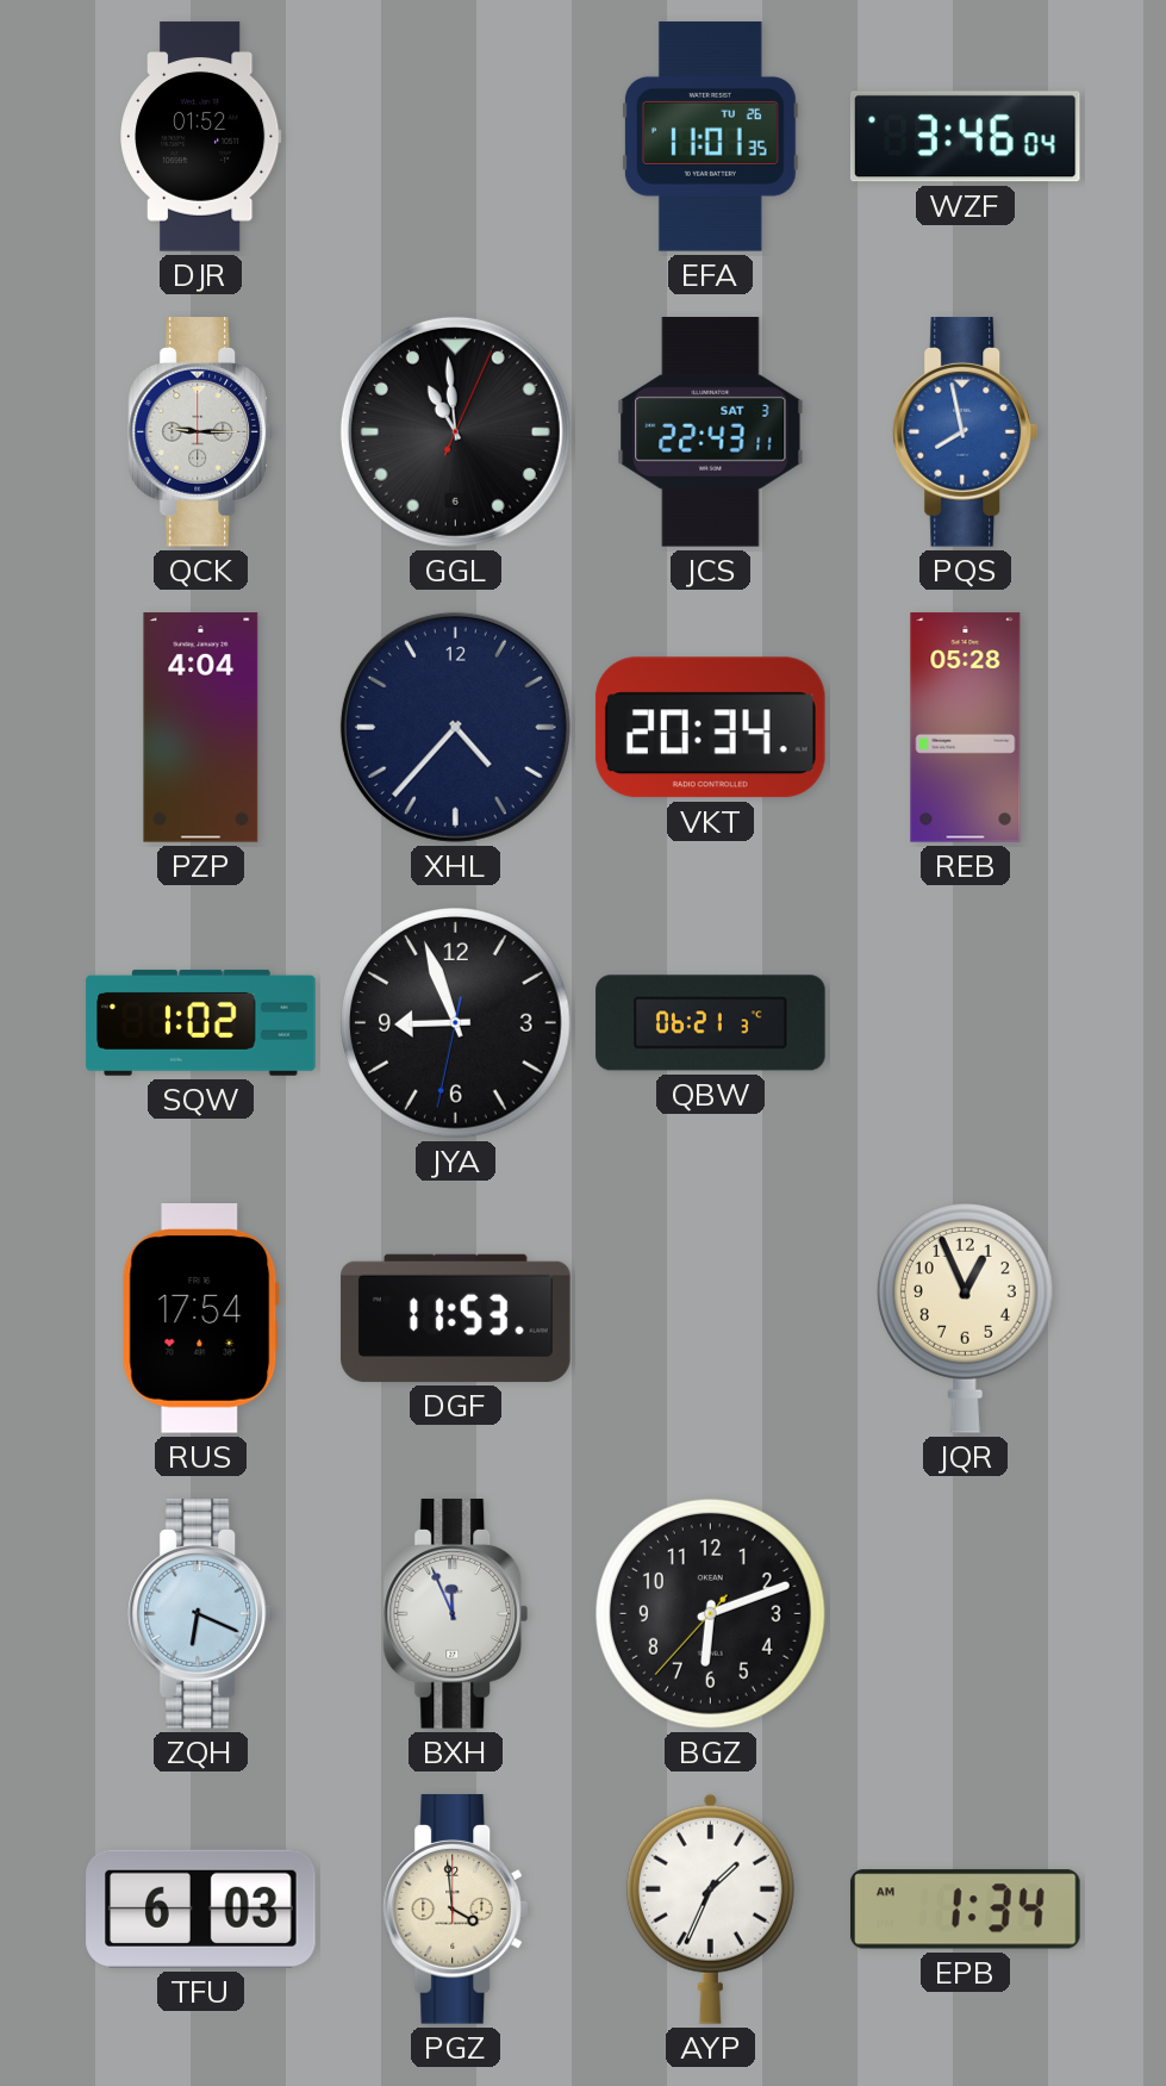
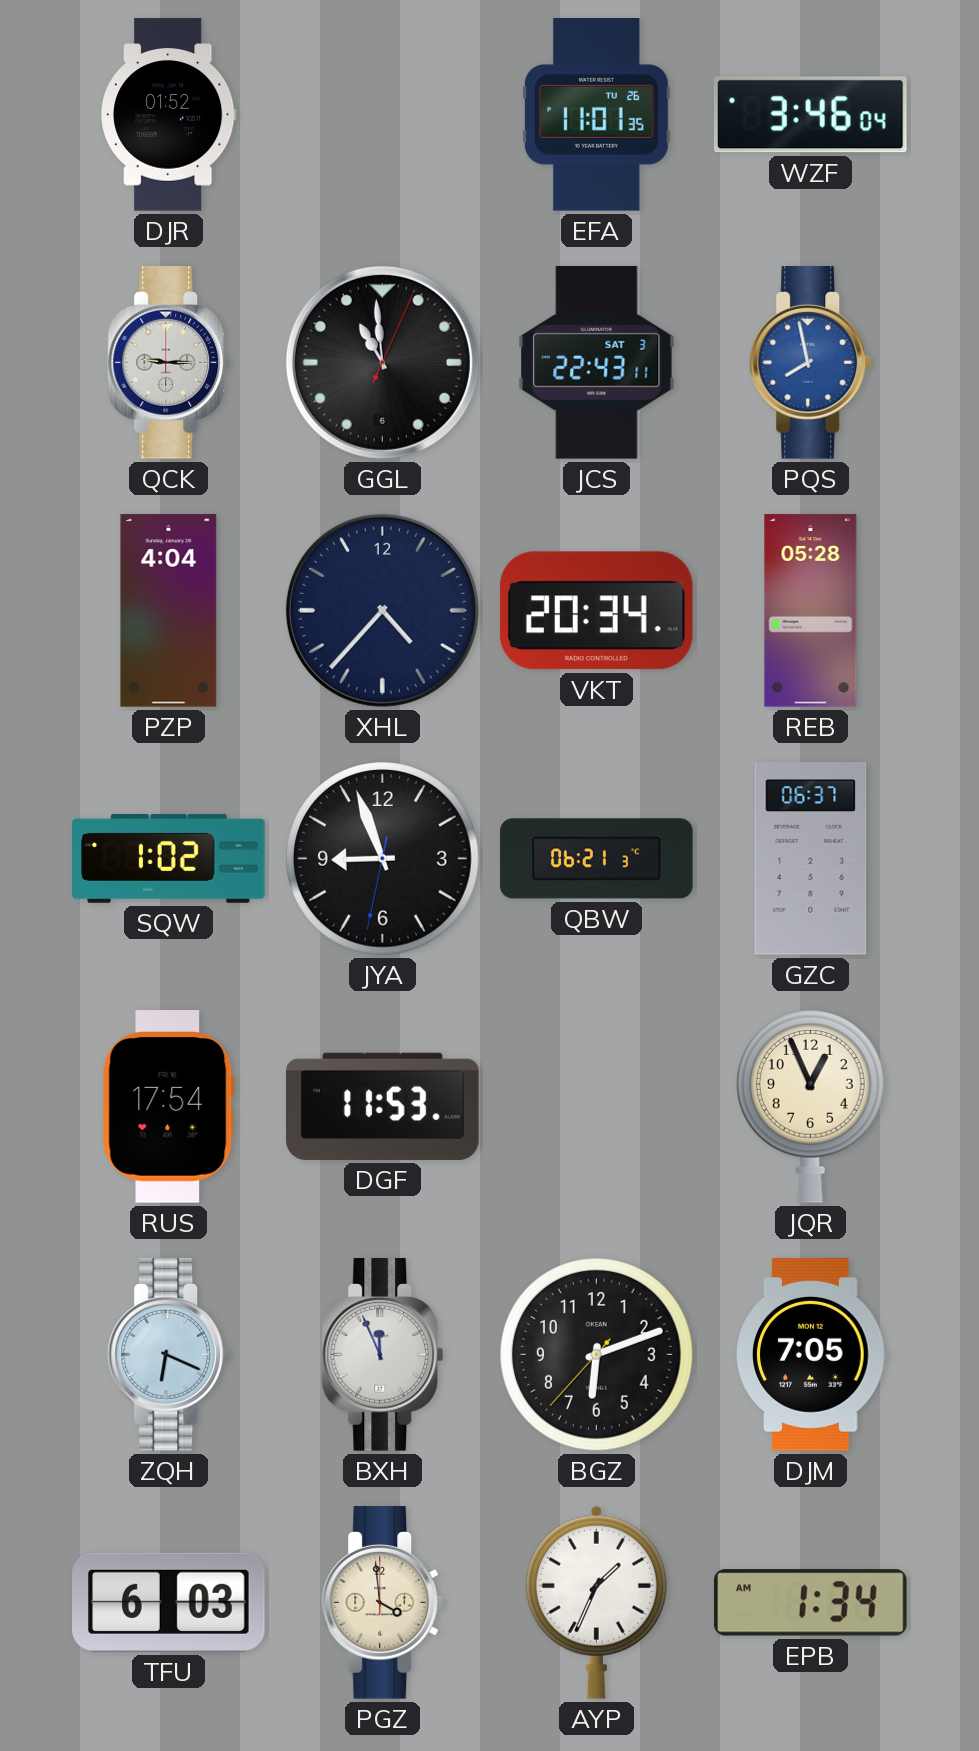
GZC: none -> 06:37
DJM: none -> 7:05
